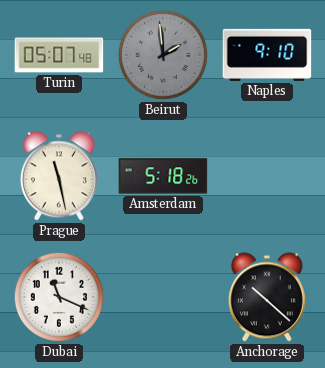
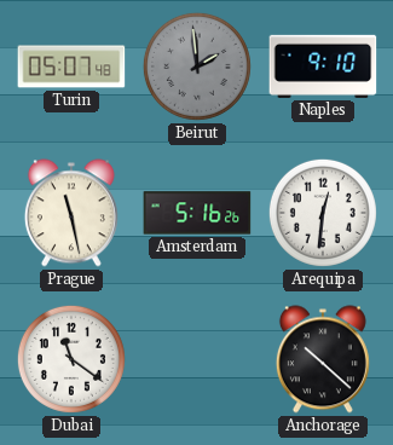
Amsterdam: 5:18 -> 5:16
Arequipa: none -> 12:31
Dubai: 11:19 -> 11:21
